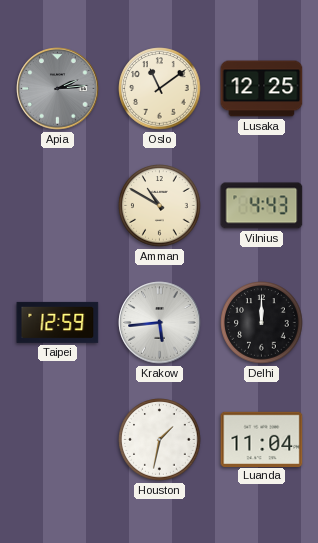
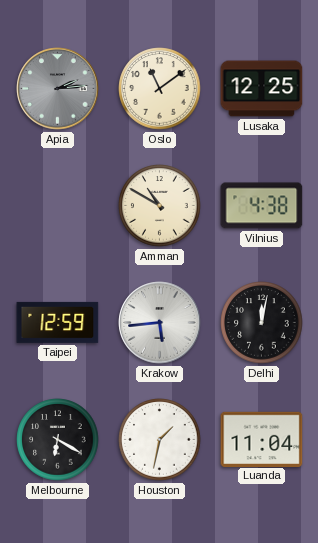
Vilnius: 4:43 -> 4:38
Delhi: 12:00 -> 12:02
Melbourne: none -> 6:20
